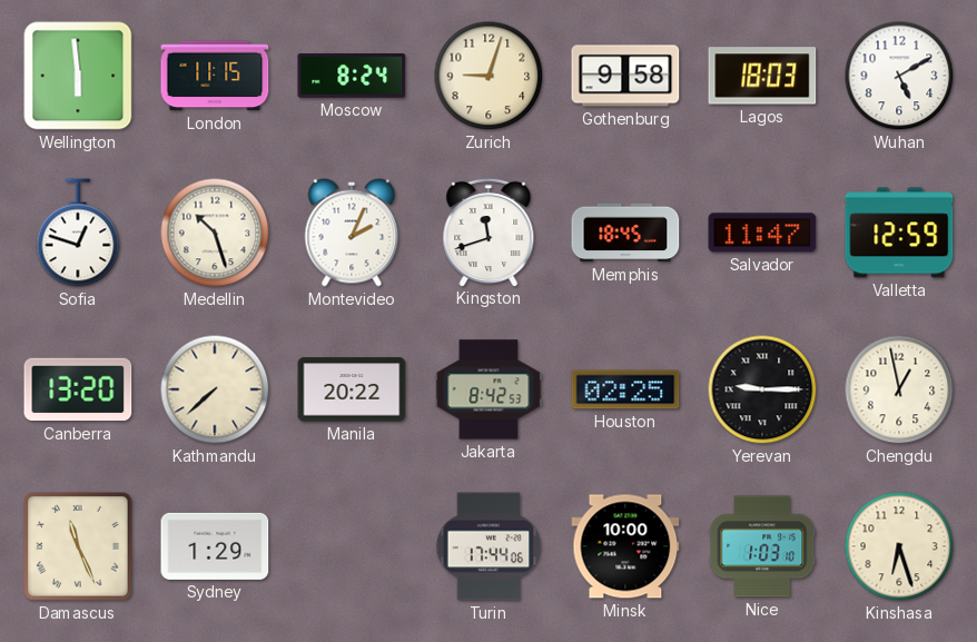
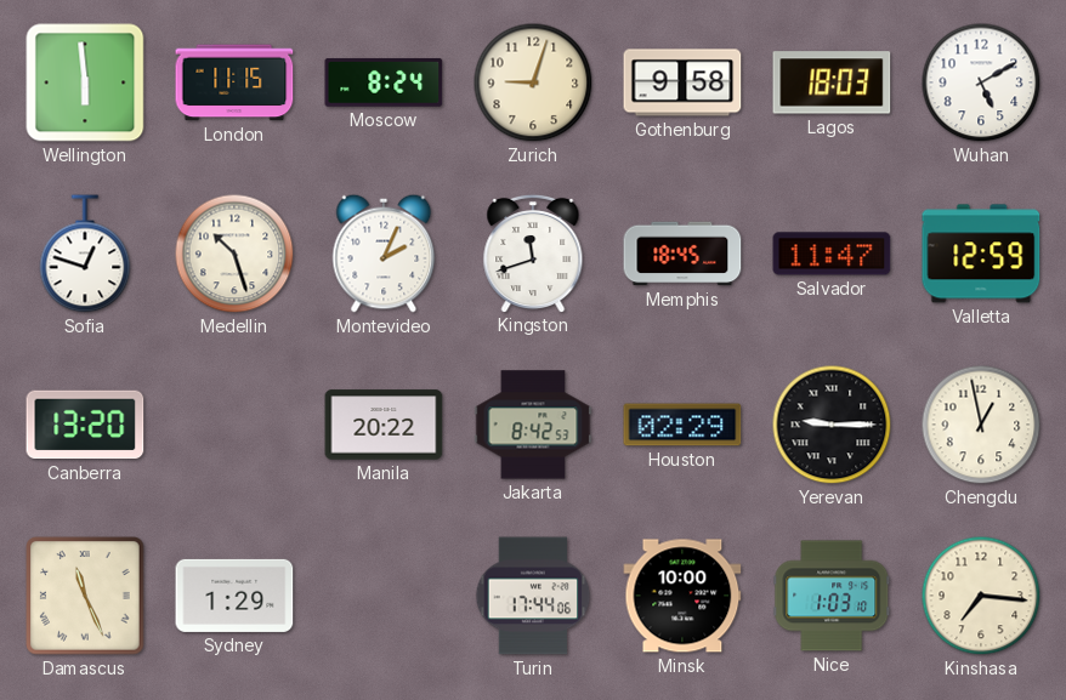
Kathmandu: 7:38 -> none
Houston: 02:25 -> 02:29
Kinshasa: 6:27 -> 7:16
